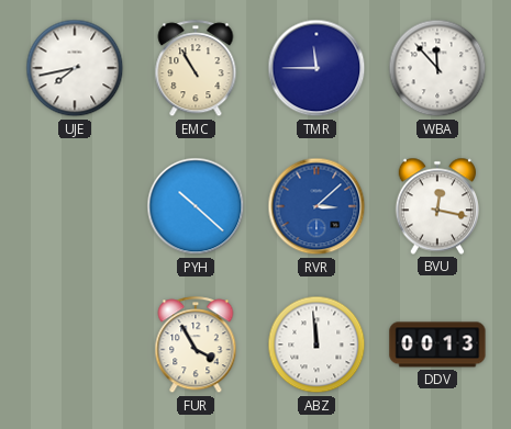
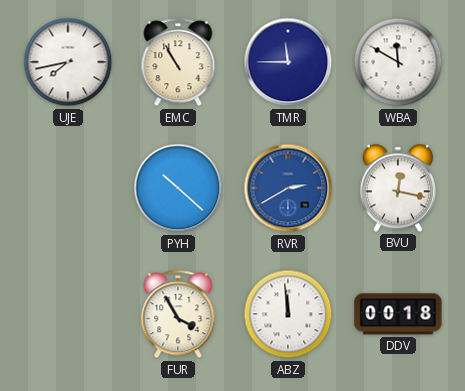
WBA: 11:53 -> 11:50
RVR: 3:08 -> 2:40
DDV: 00:13 -> 00:18
